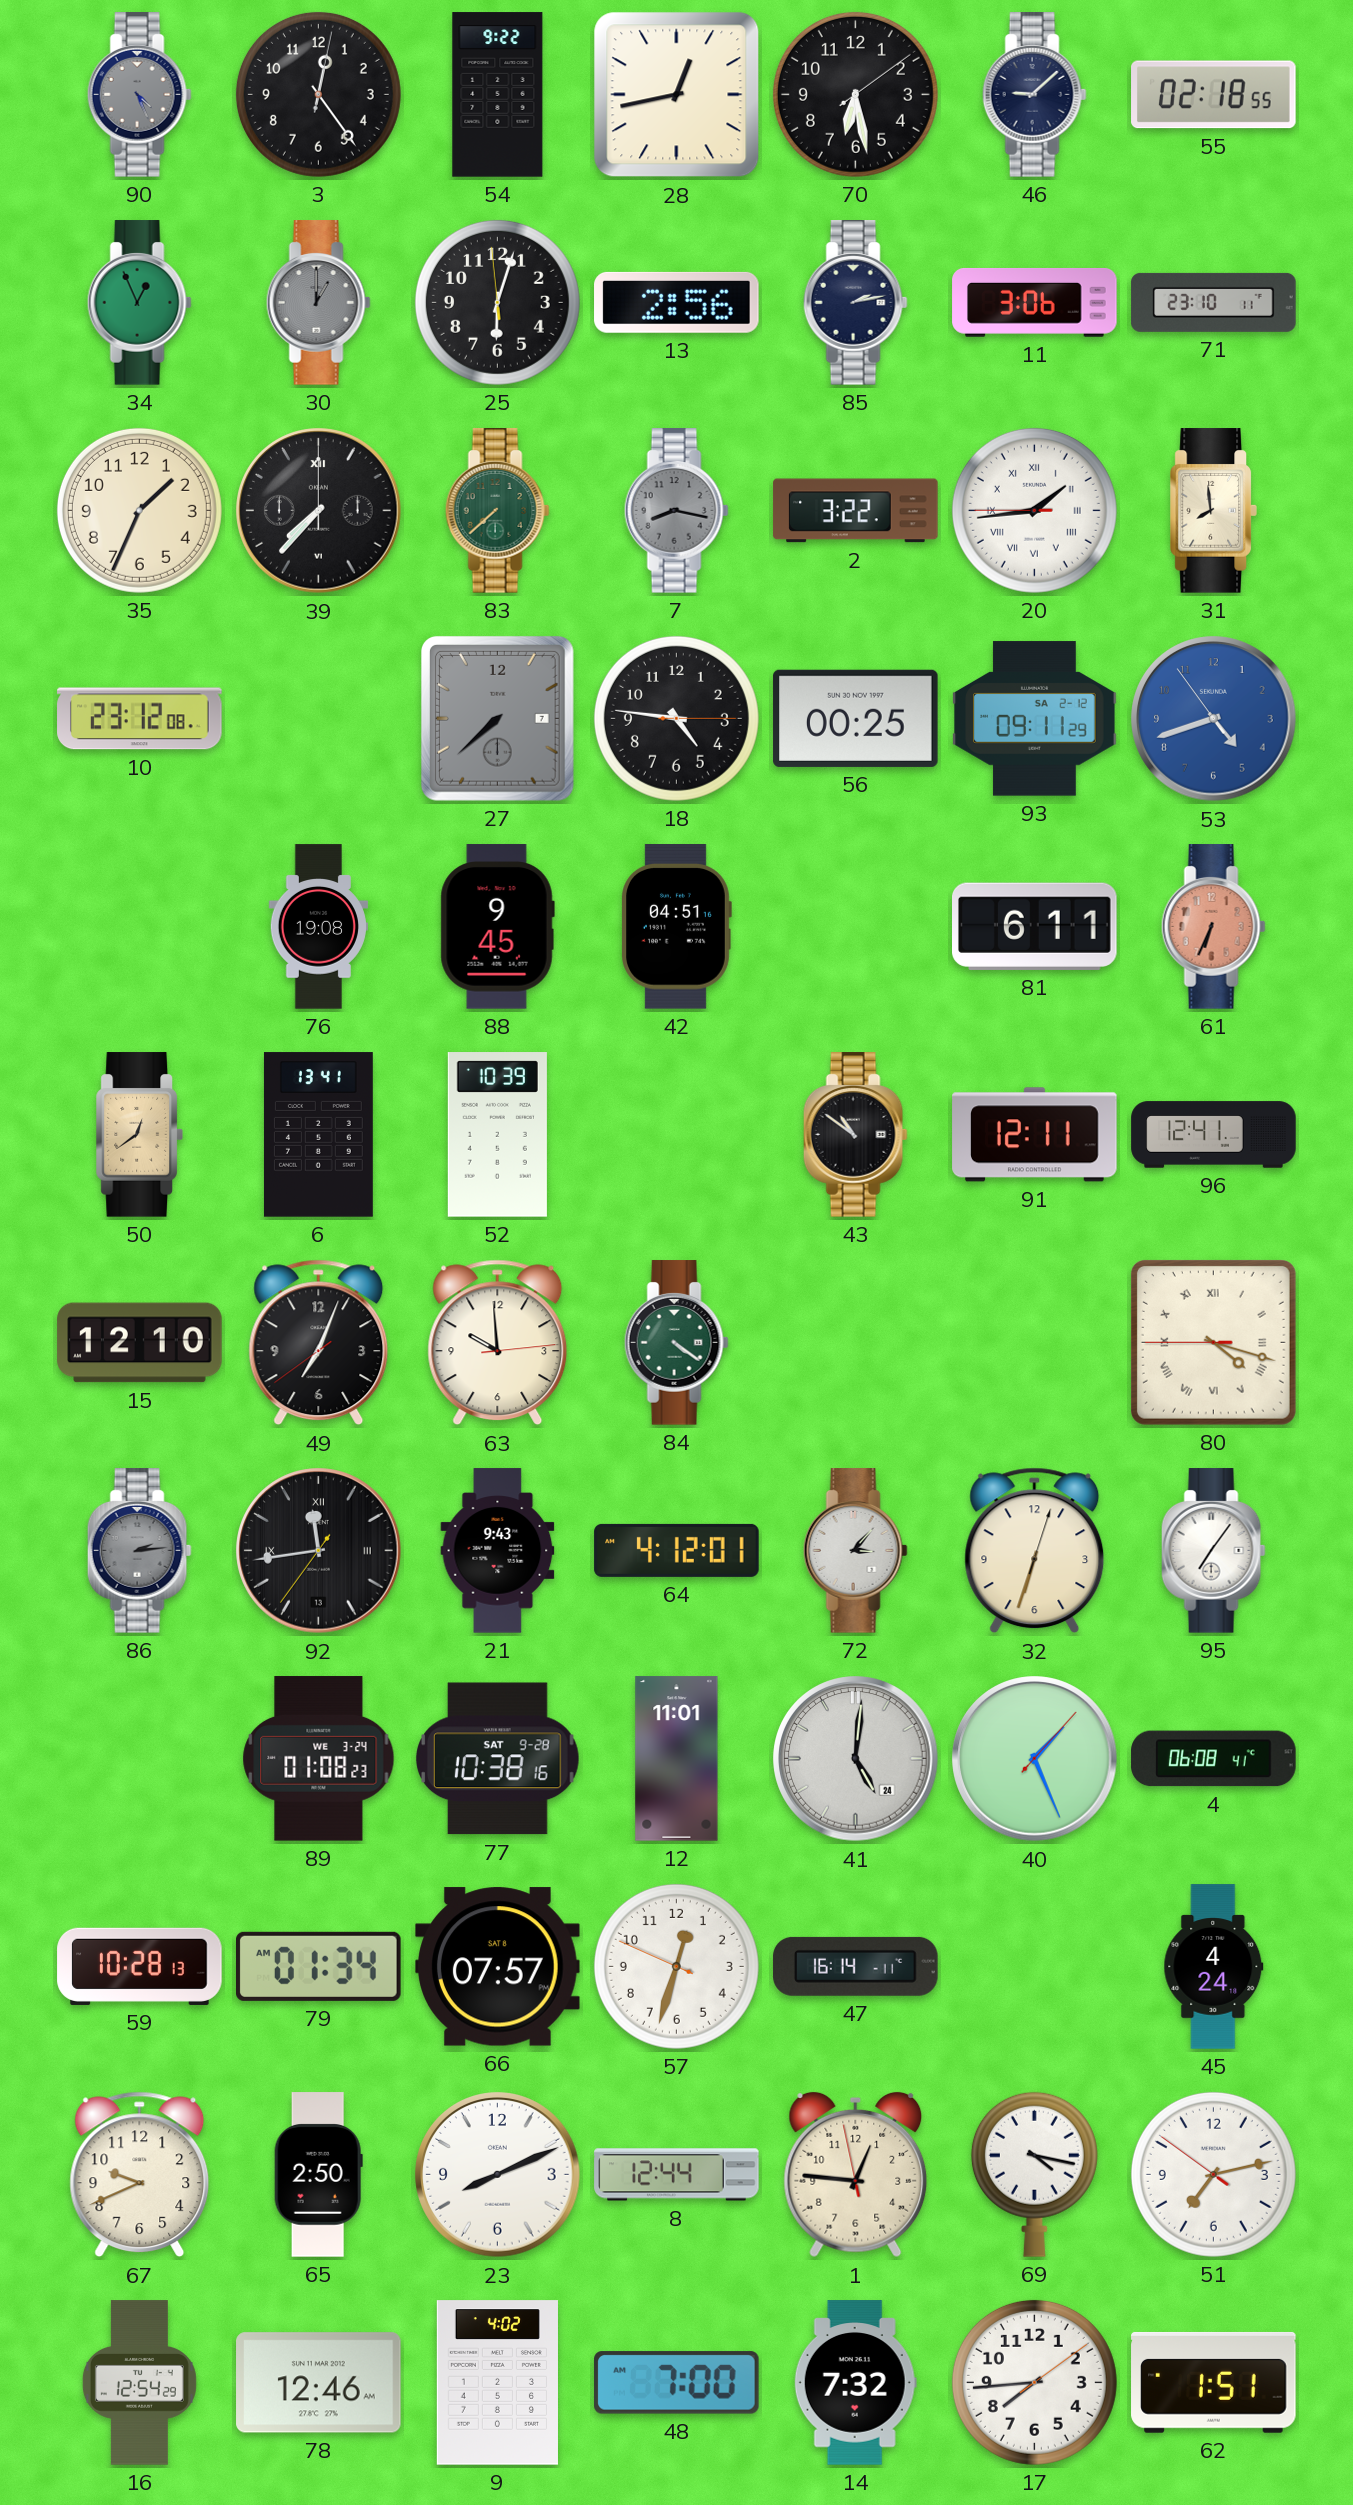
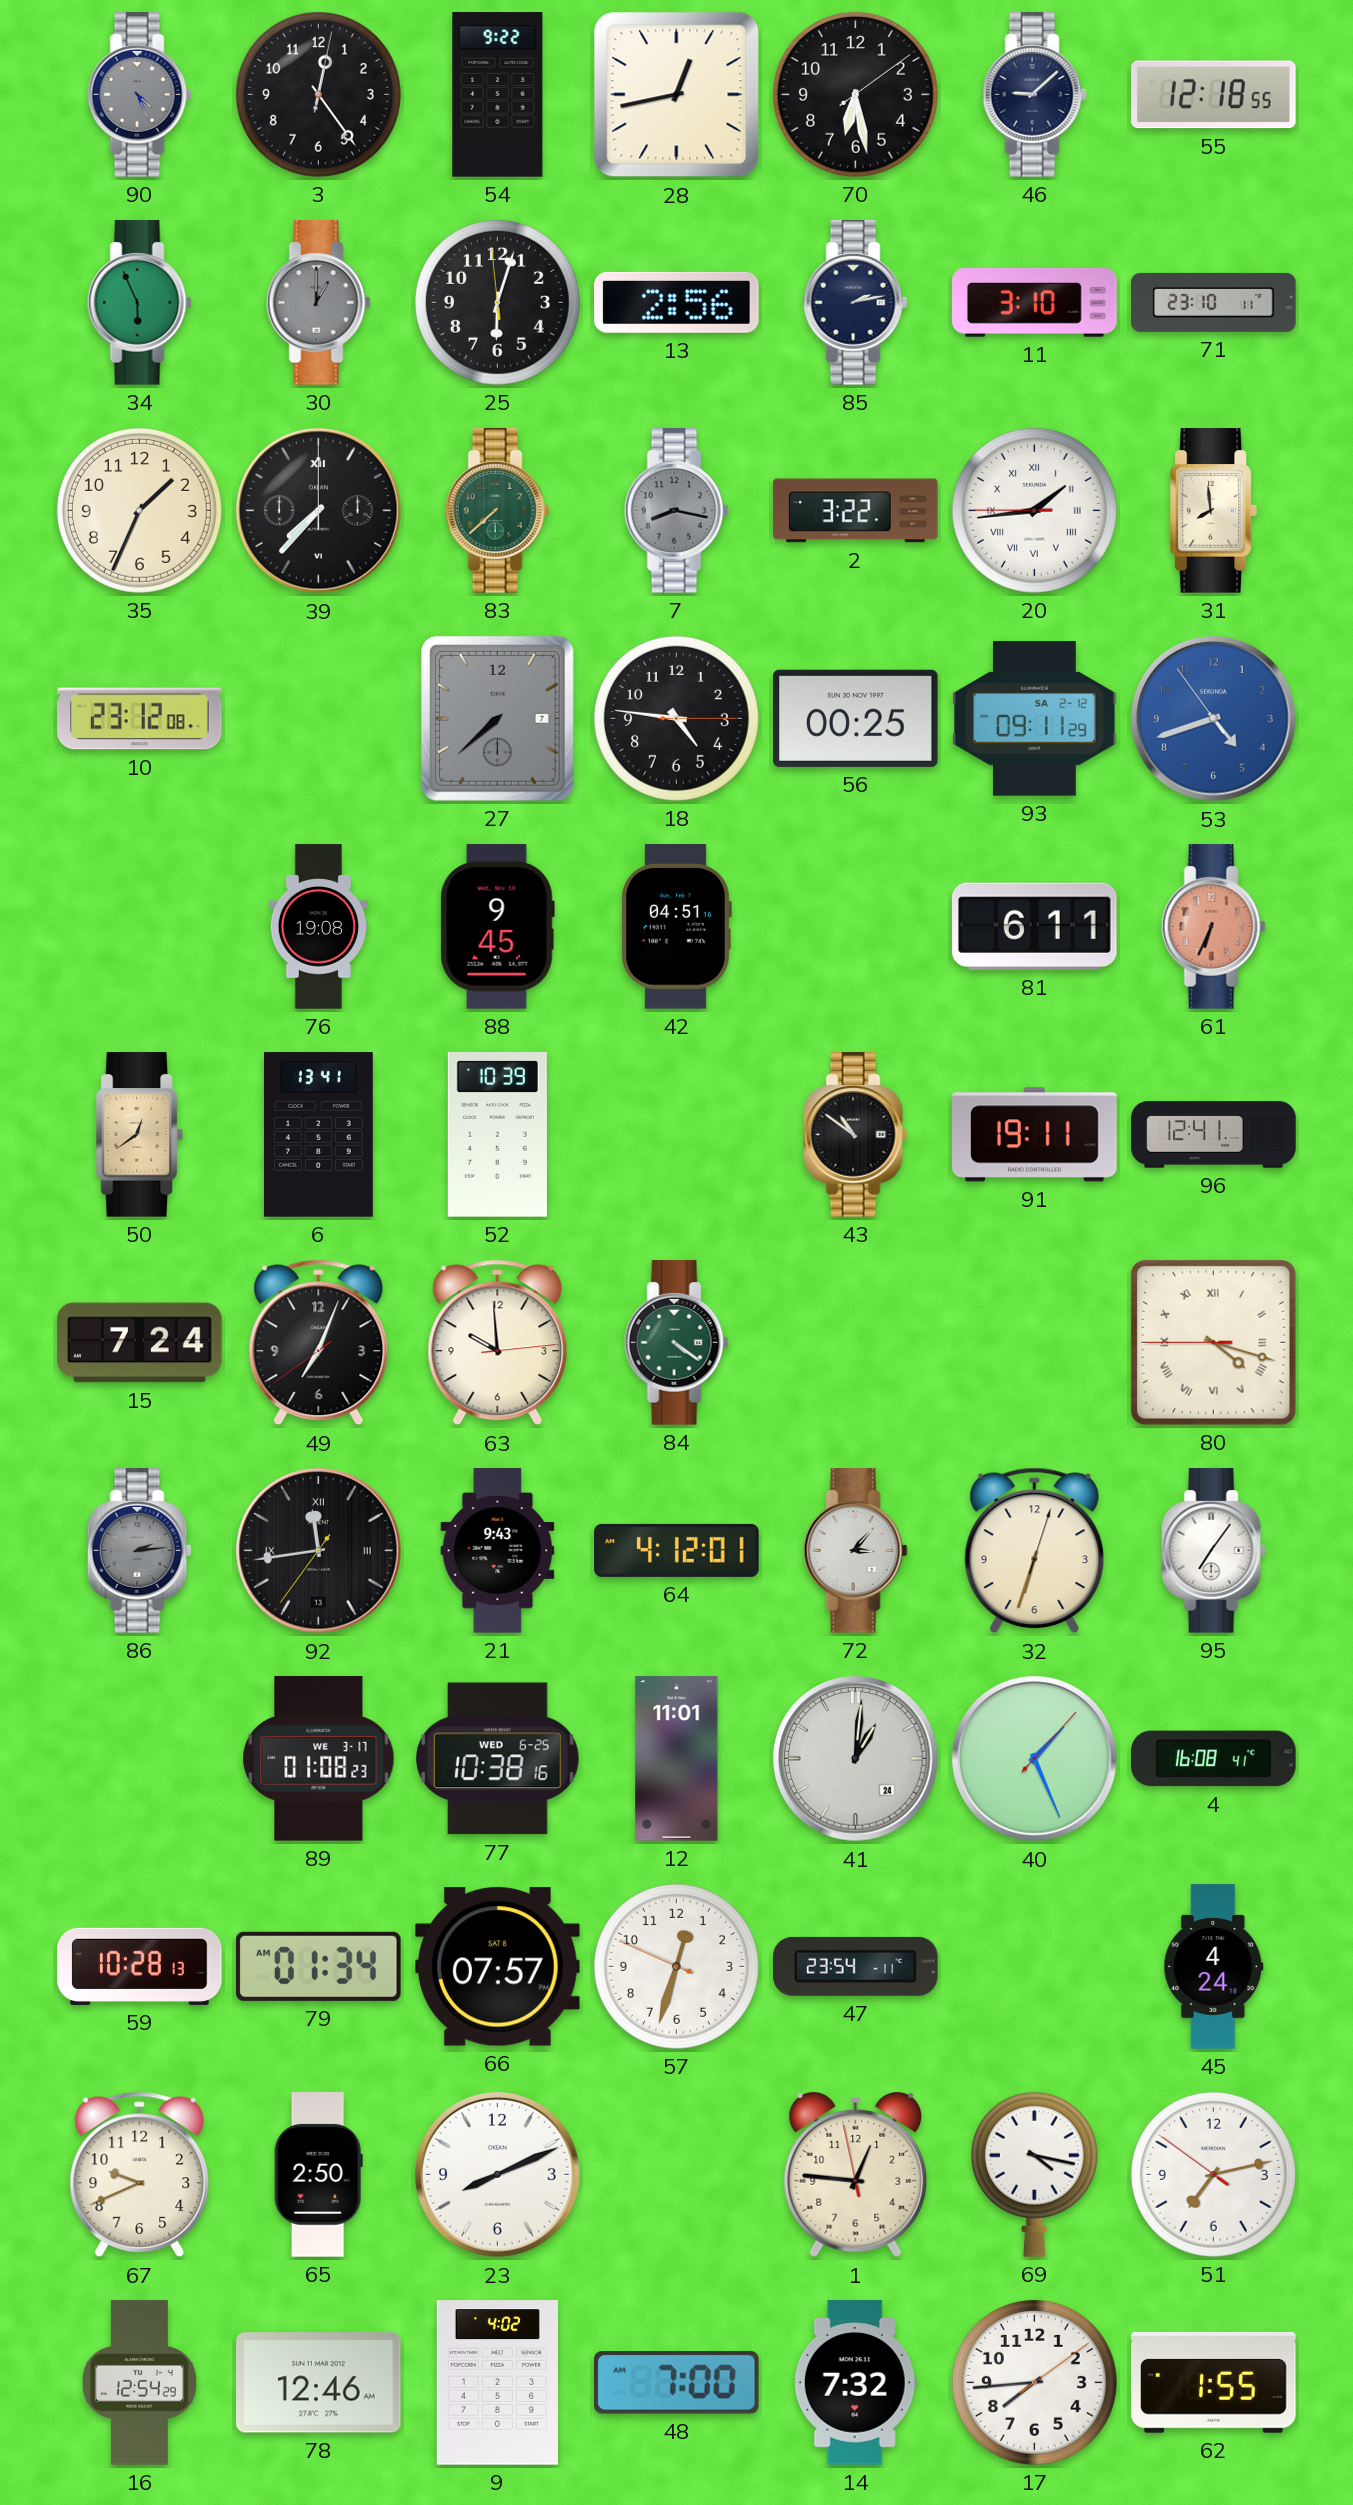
55: 02:18 -> 12:18
34: 12:56 -> 5:56
11: 3:06 -> 3:10
91: 12:11 -> 19:11
15: 12:10 -> 7:24
89 date: WE 3-24 -> WE 3-17
77 date: SAT 9-28 -> WED 6-25
41: 5:01 -> 1:01
4: 06:08 -> 16:08
47: 16:14 -> 23:54
8: 12:44 -> none
62: 1:51 -> 1:55
